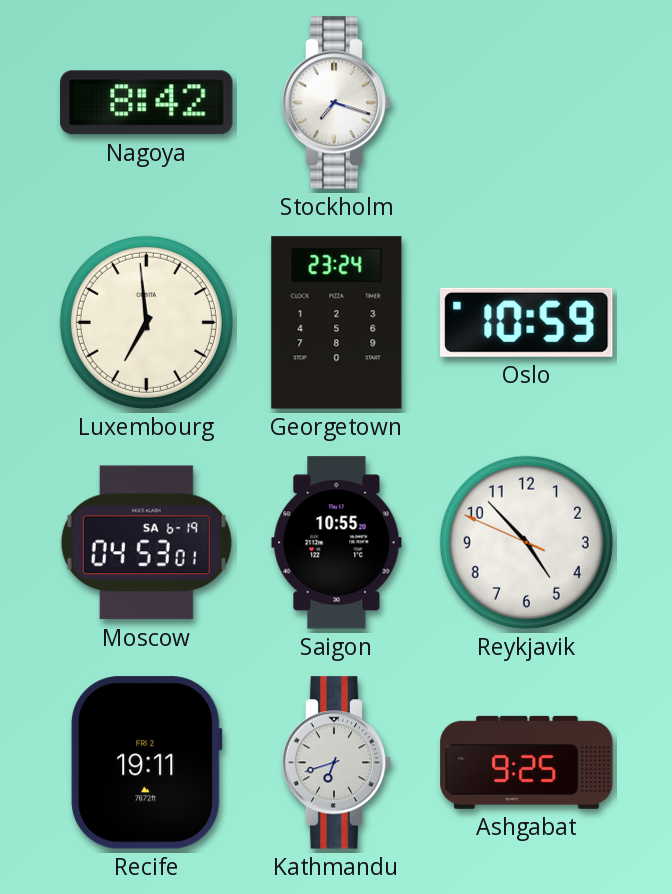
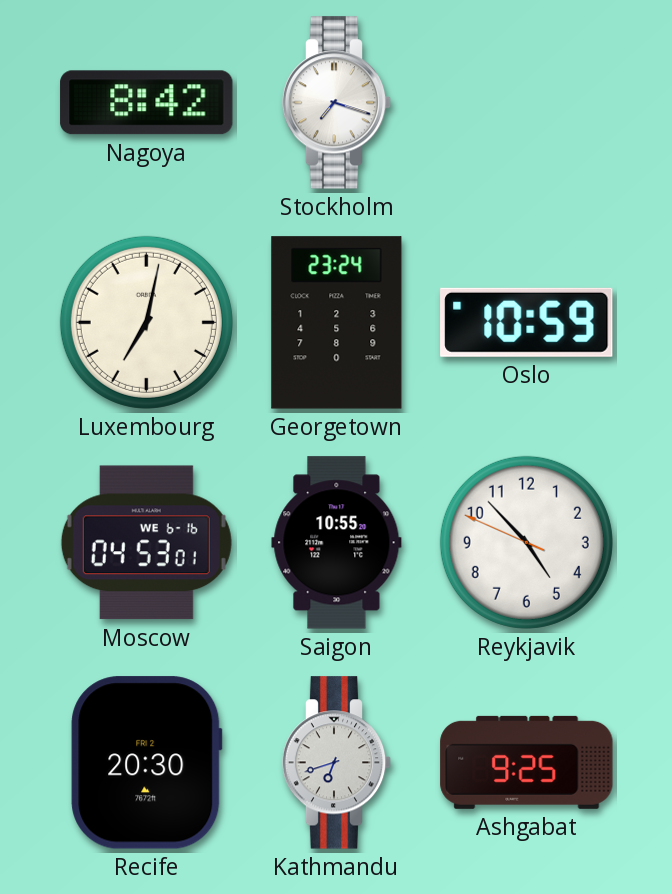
Luxembourg: 6:59 -> 7:02
Moscow date: SA 6-19 -> WE 6-16
Recife: 19:11 -> 20:30
